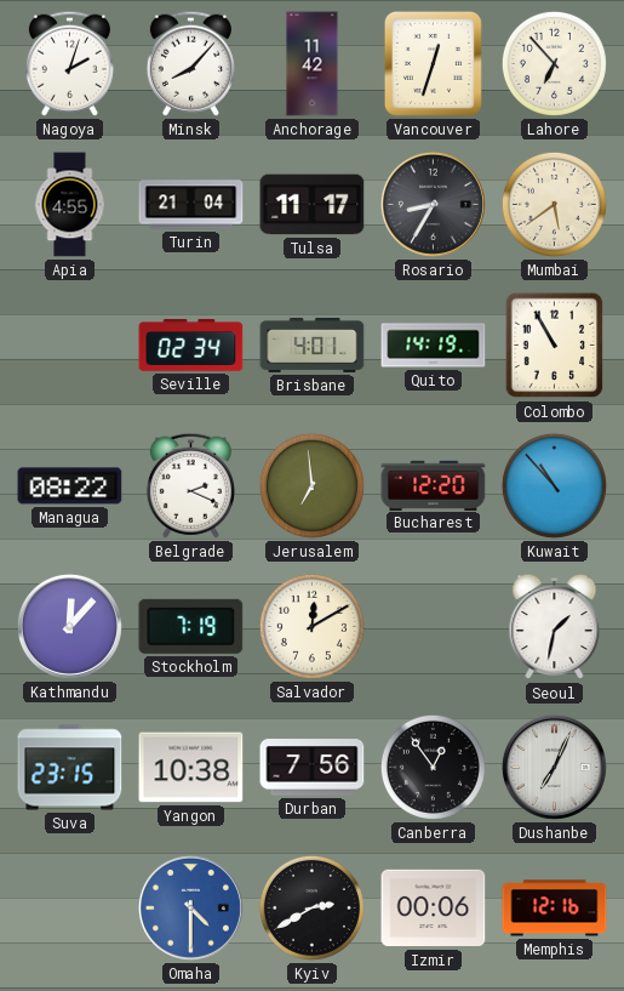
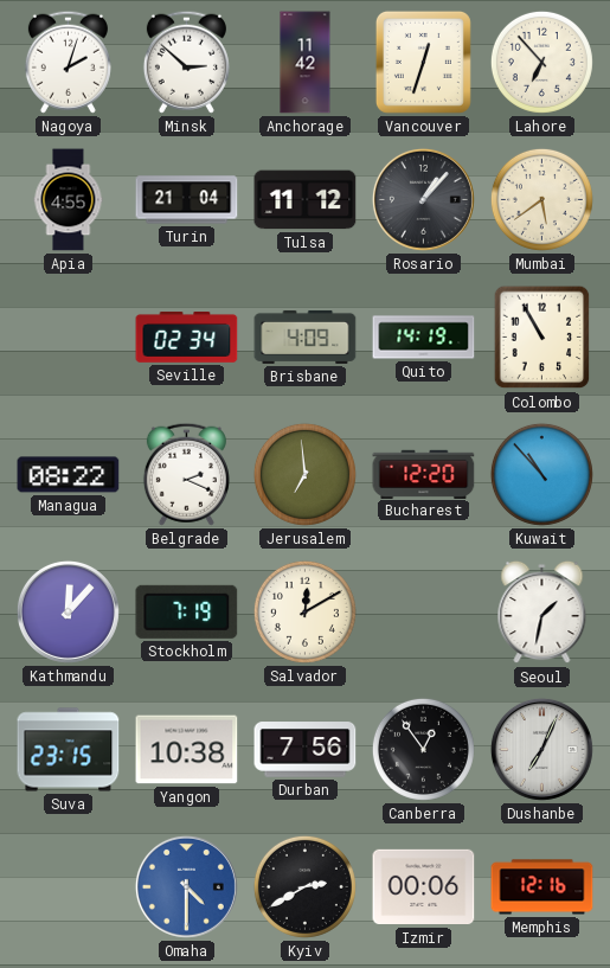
Minsk: 8:07 -> 2:52
Tulsa: 11:17 -> 11:12
Rosario: 8:35 -> 1:07
Brisbane: 4:01 -> 4:09
